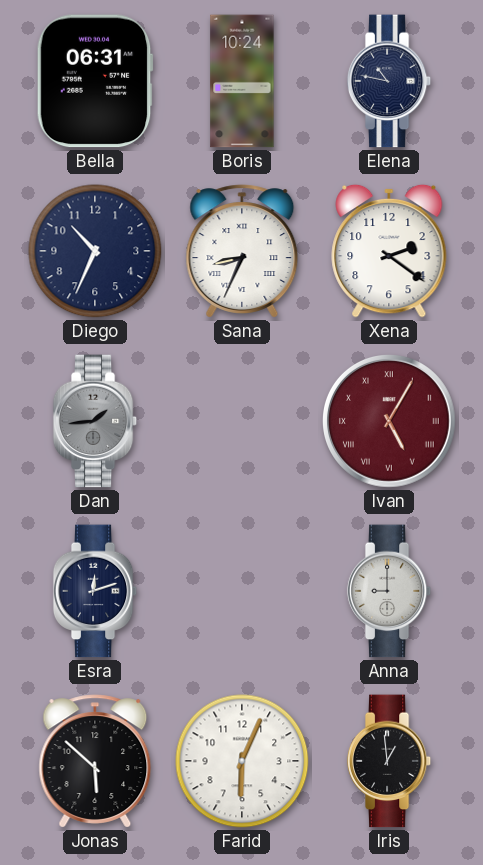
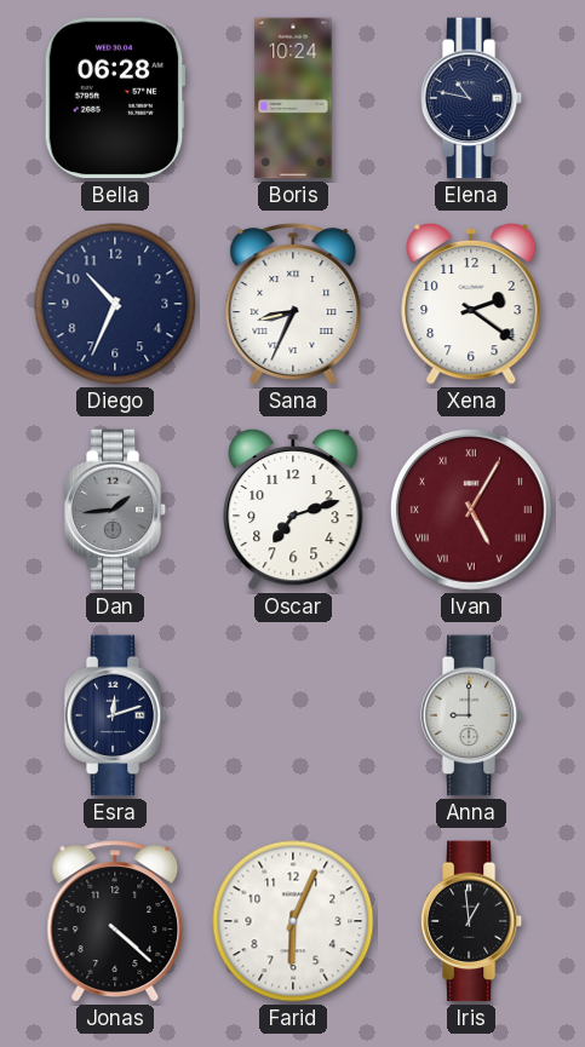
Bella: 06:31 -> 06:28
Oscar: none -> 7:12
Jonas: 5:52 -> 4:22
